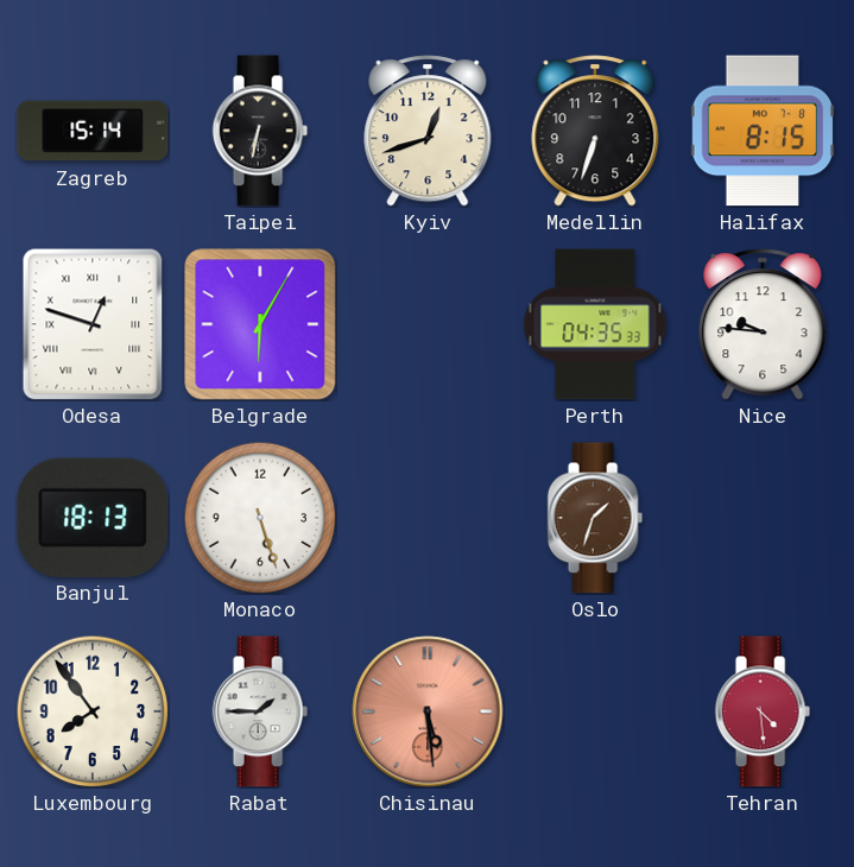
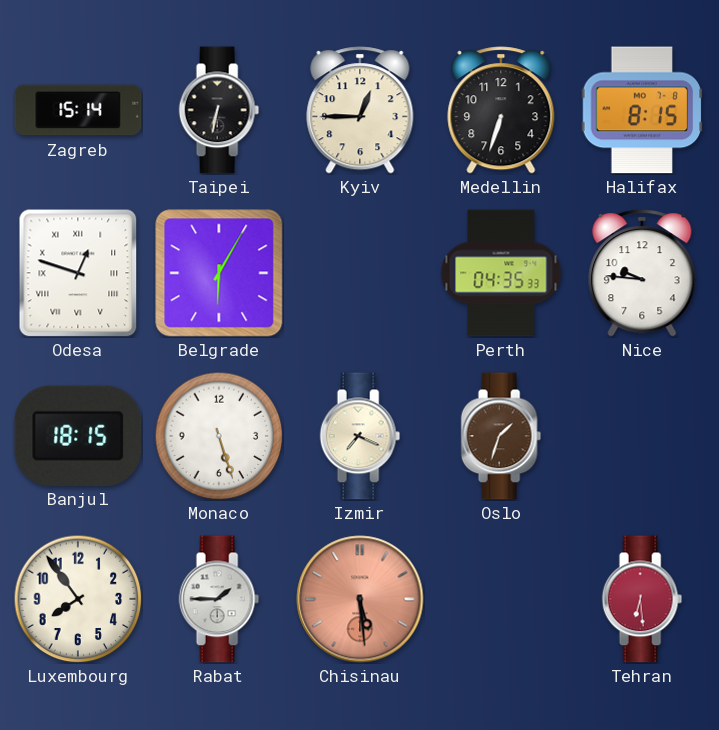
Kyiv: 12:42 -> 12:45
Banjul: 18:13 -> 18:15
Izmir: none -> 7:19
Tehran: 4:29 -> 6:29
